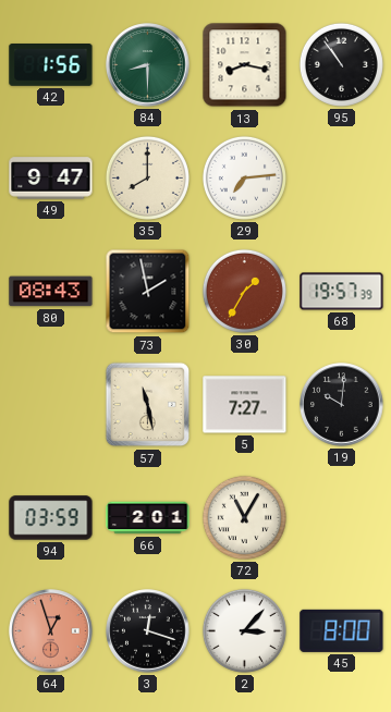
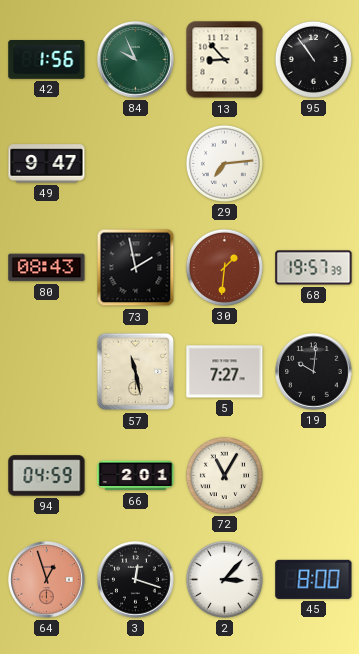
84: 8:30 -> 9:56
13: 8:17 -> 8:53
35: 8:00 -> none
30: 1:35 -> 1:31
94: 03:59 -> 04:59
